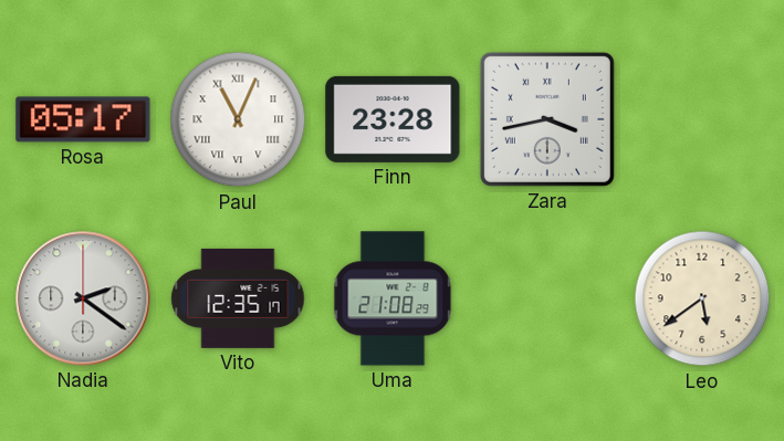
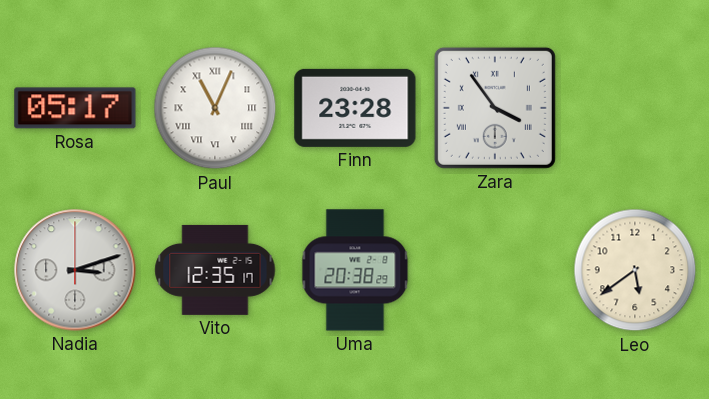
Zara: 3:43 -> 3:54
Nadia: 2:21 -> 3:12
Uma: 21:08 -> 20:38
